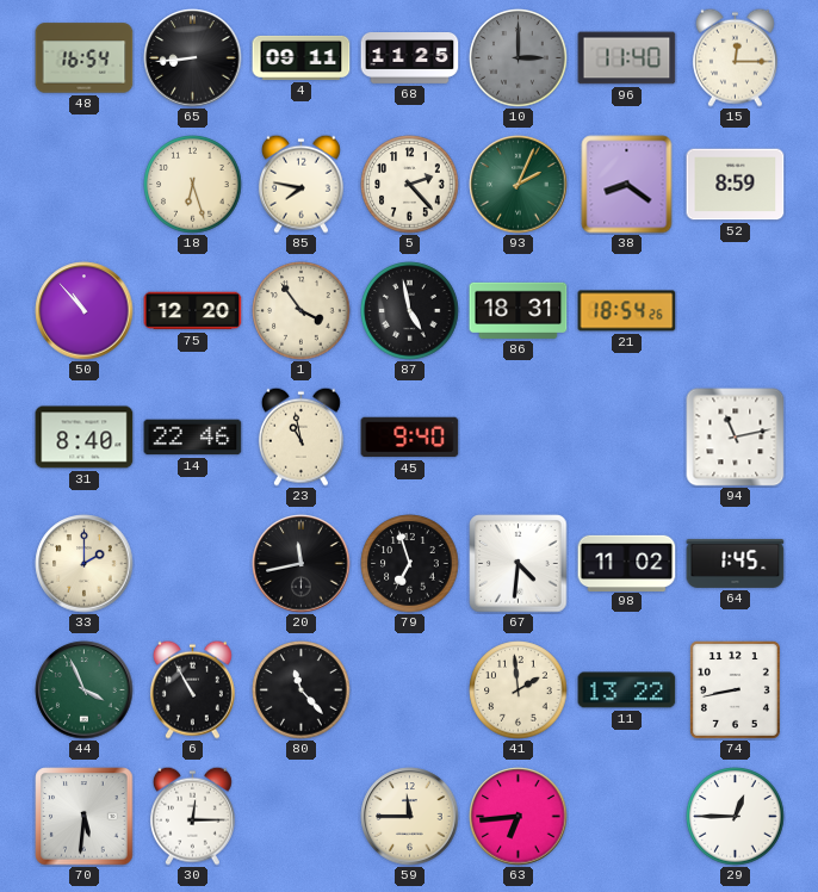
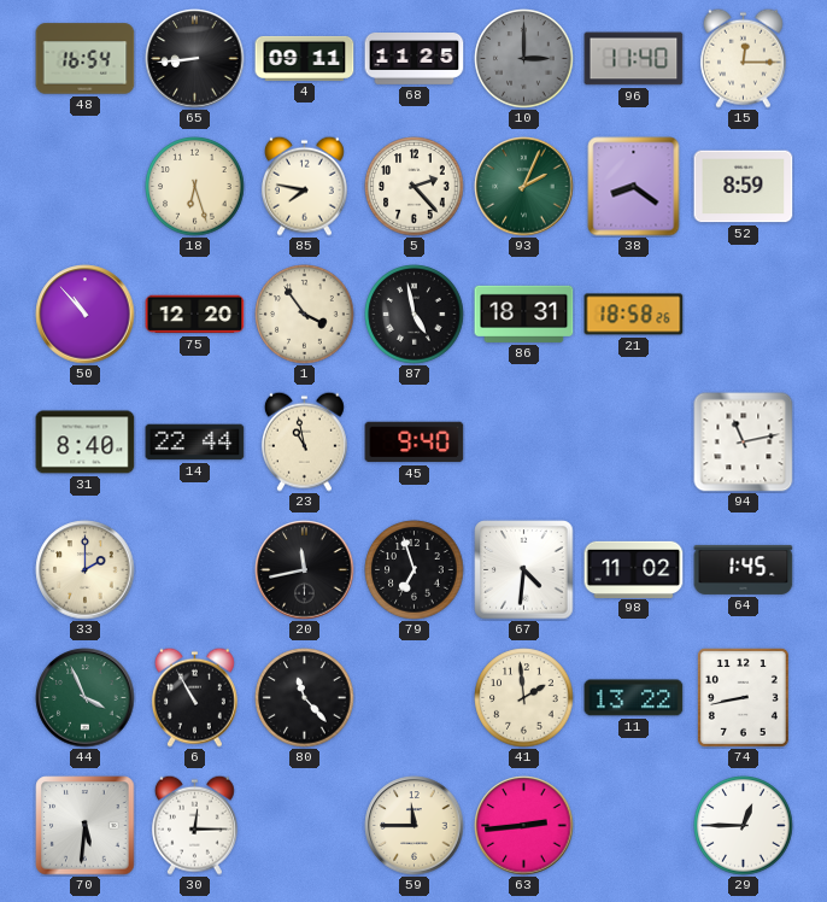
21: 18:54 -> 18:58
14: 22:46 -> 22:44
63: 6:44 -> 2:44
